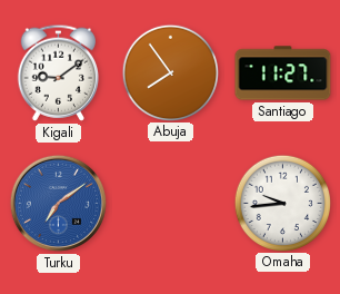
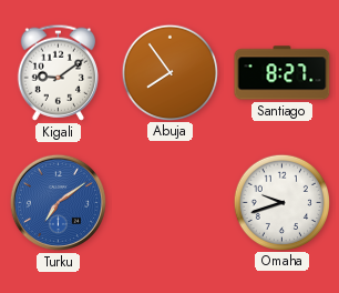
Santiago: 11:27 -> 8:27
Omaha: 9:44 -> 9:42
